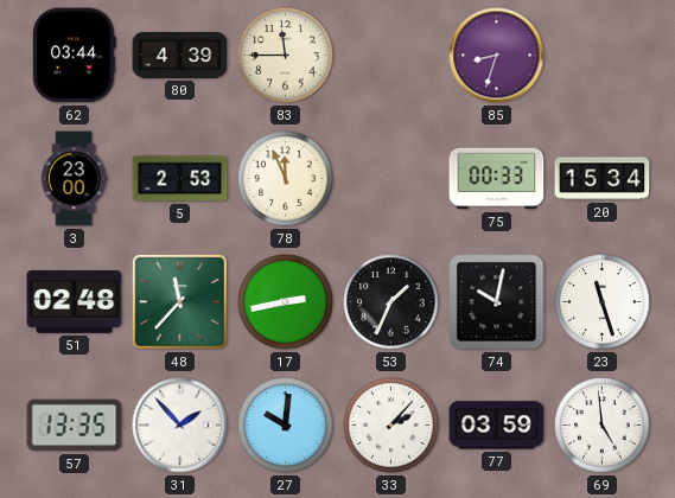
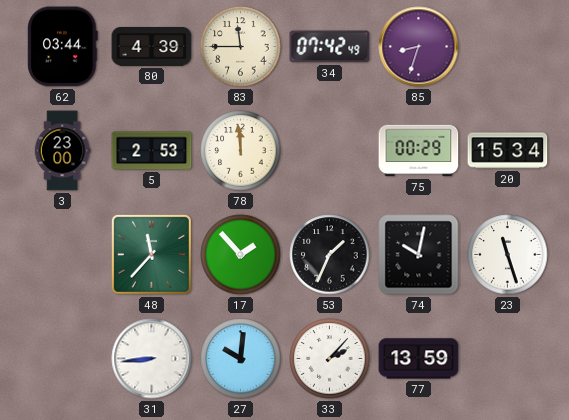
34: none -> 07:42
78: 11:56 -> 11:59
75: 00:33 -> 00:29
51: 02:48 -> none
17: 2:43 -> 1:53
57: 13:35 -> none
31: 1:53 -> 8:44
77: 03:59 -> 13:59
69: 4:59 -> none
